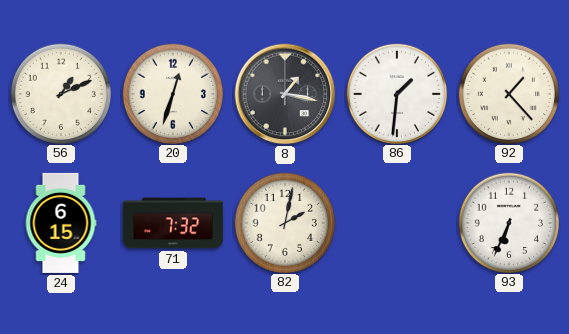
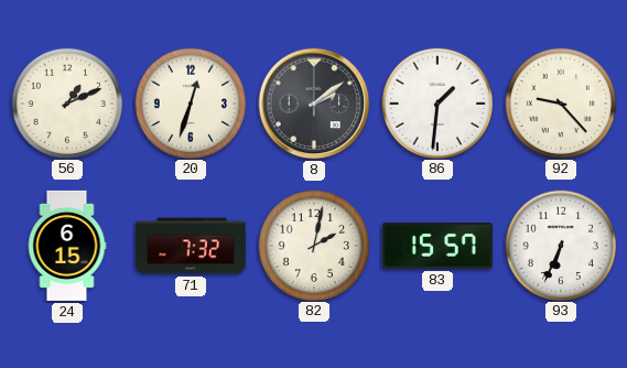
8: 1:17 -> 2:09
92: 1:23 -> 9:23
83: none -> 15:57
